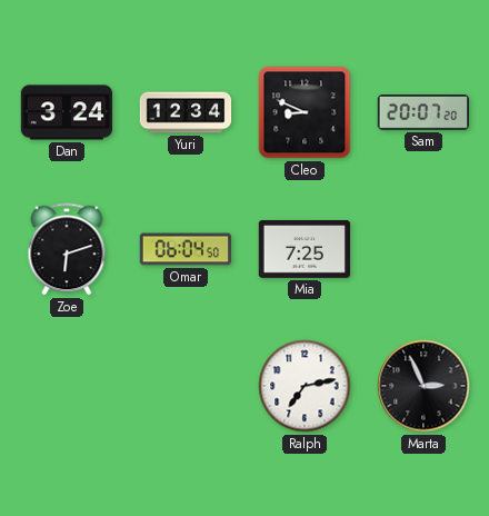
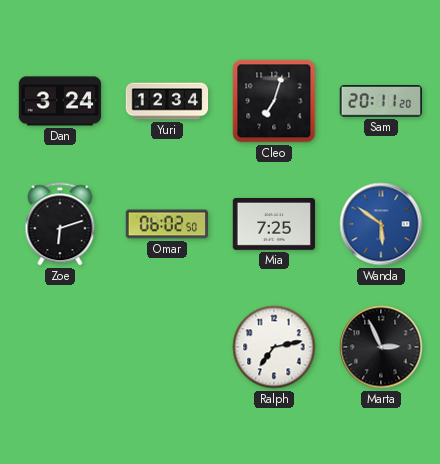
Cleo: 8:49 -> 7:03
Sam: 20:07 -> 20:11
Omar: 06:04 -> 06:02
Wanda: none -> 5:51
